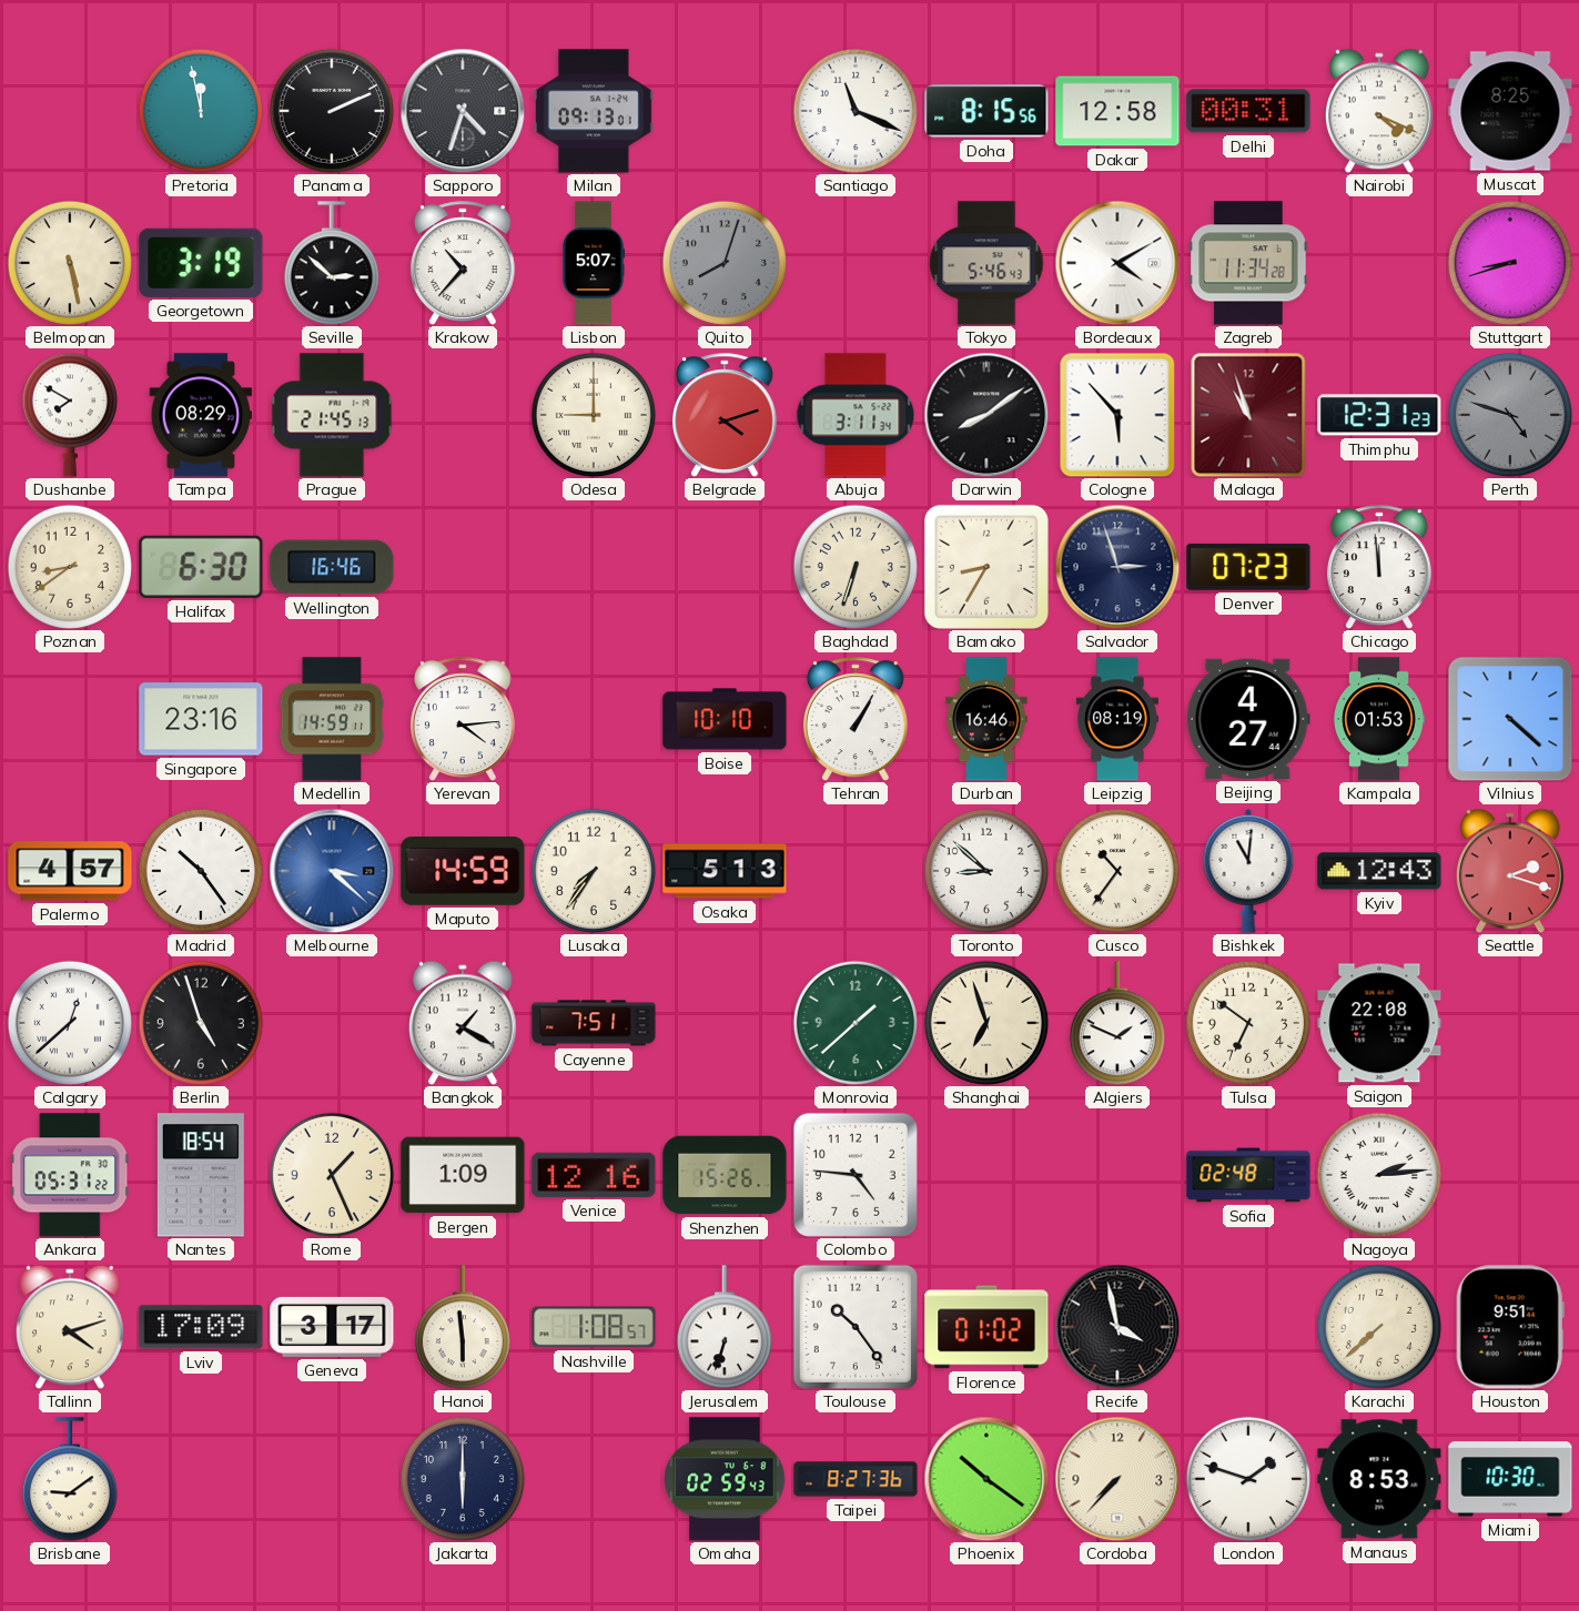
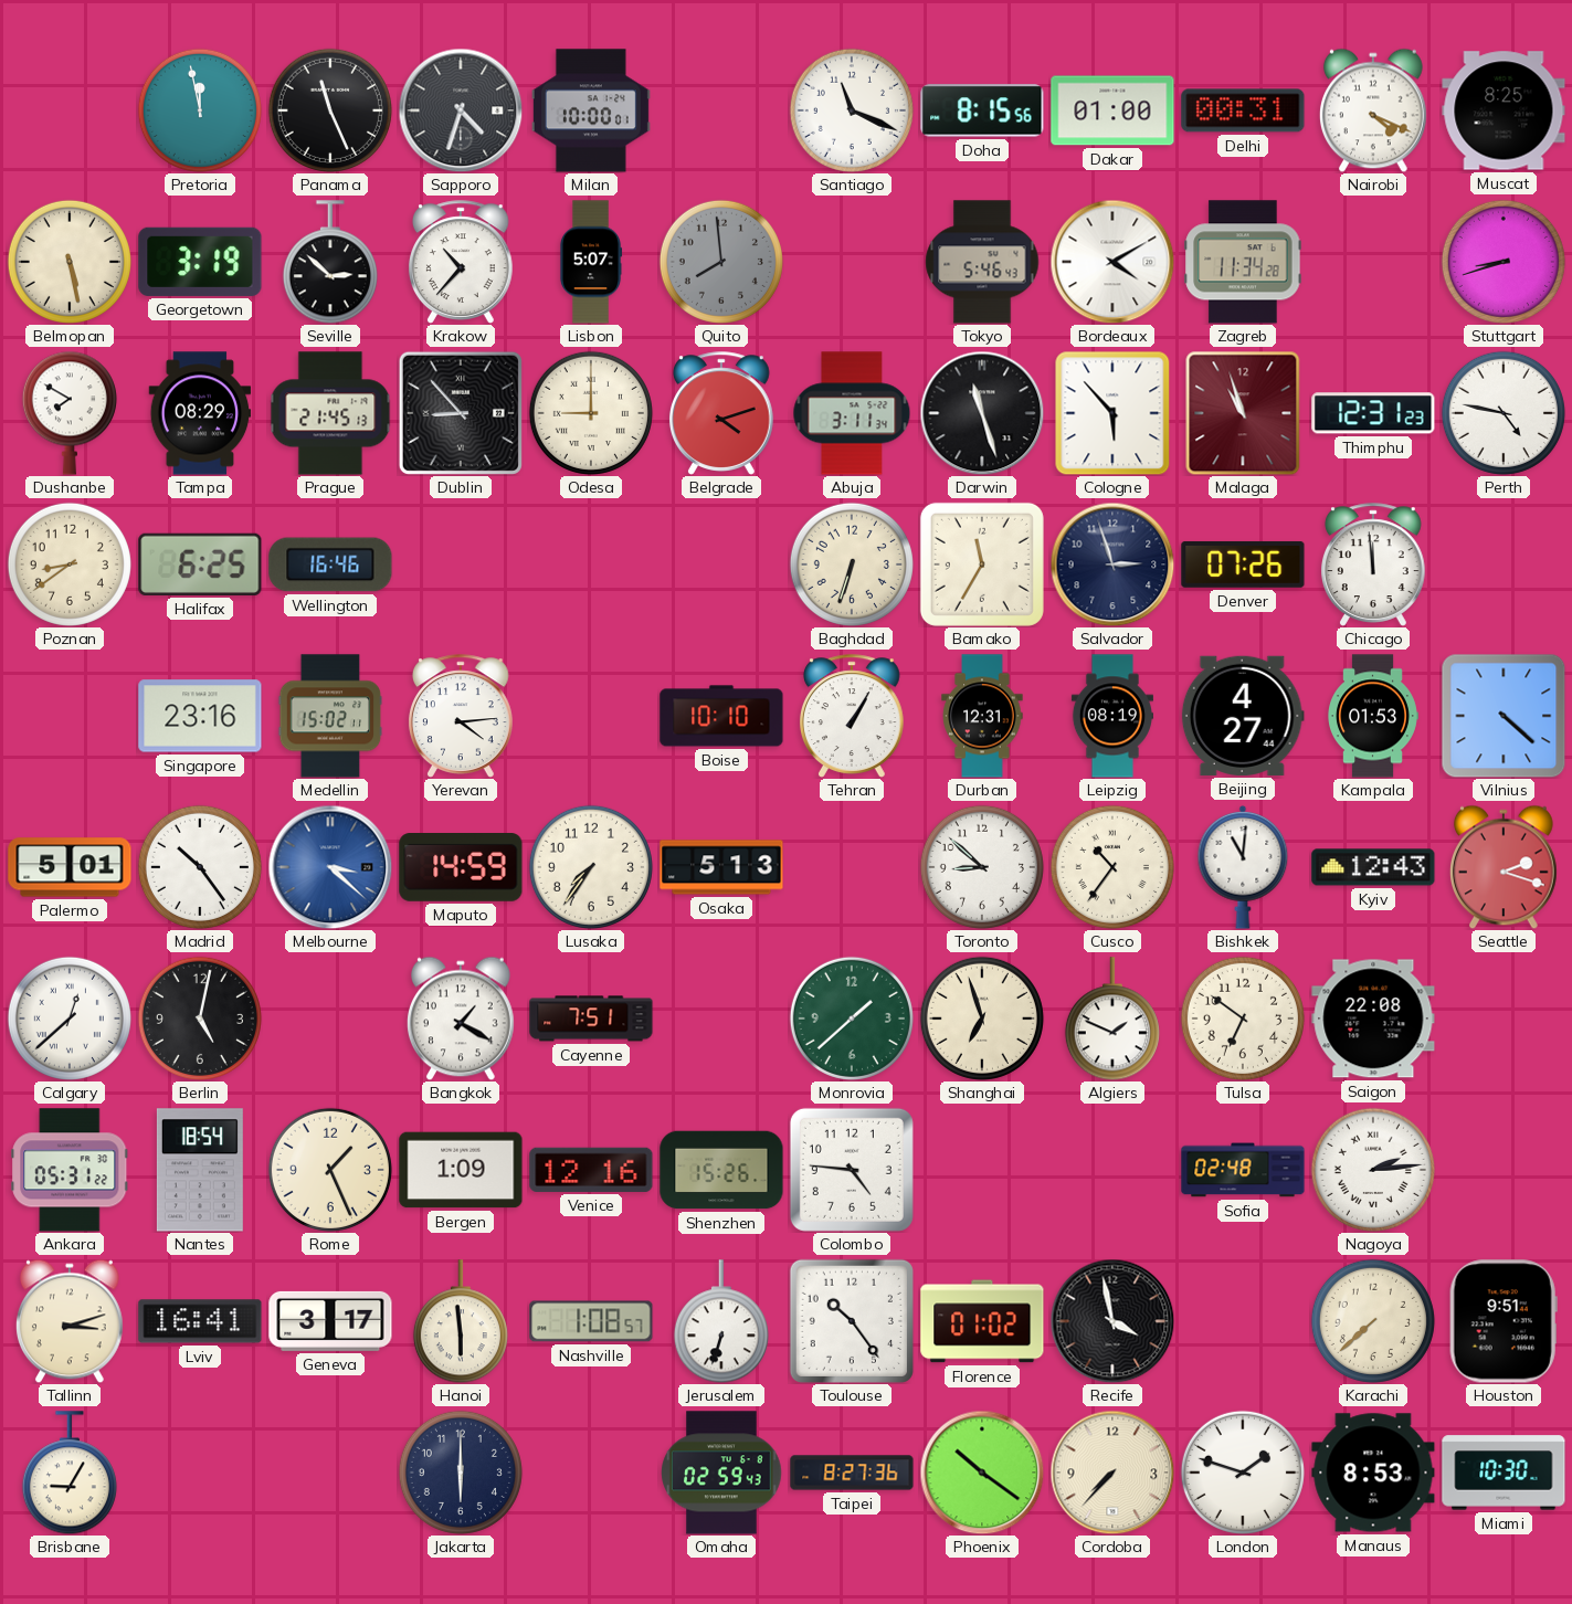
Panama: 2:11 -> 11:26
Milan: 09:13 -> 10:00
Dakar: 12:58 -> 01:00
Quito: 8:03 -> 7:59
Dublin: none -> 8:53
Darwin: 8:09 -> 11:27
Perth: 4:48 -> 4:47
Perth dial: grey -> white
Halifax: 6:30 -> 6:25
Bamako: 8:35 -> 11:35
Denver: 07:23 -> 07:26
Medellin: 14:59 -> 15:02
Durban: 16:46 -> 12:31
Palermo: 4:57 -> 5:01
Berlin: 4:57 -> 5:02
Tallinn: 4:12 -> 3:12
Lviv: 17:09 -> 16:41
Brisbane: 9:09 -> 9:05
